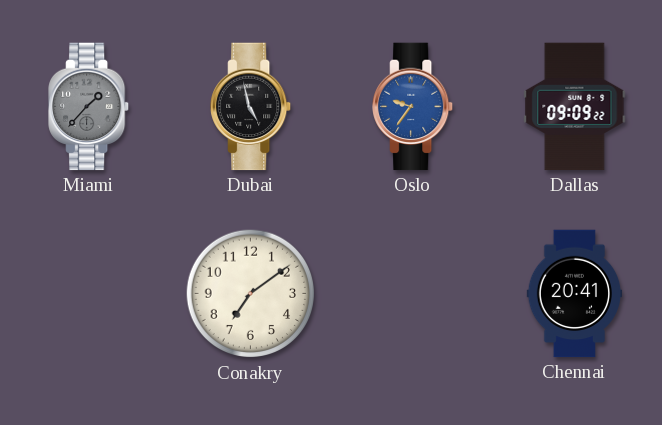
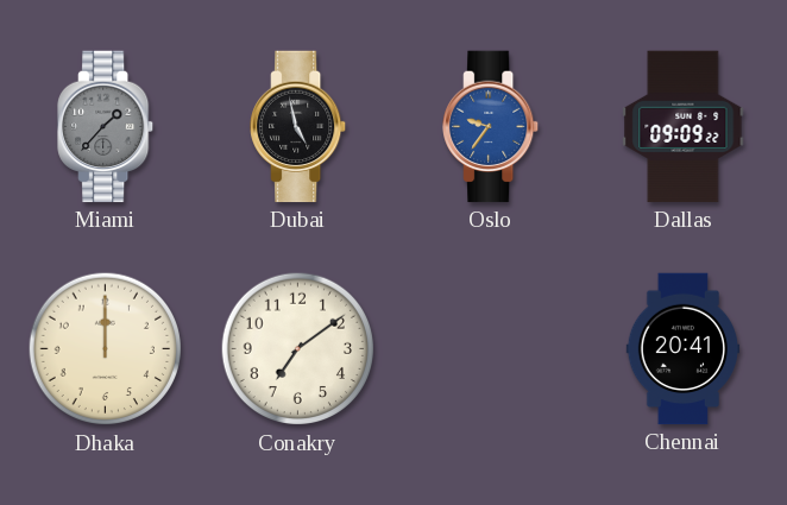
Dhaka: none -> 12:00
